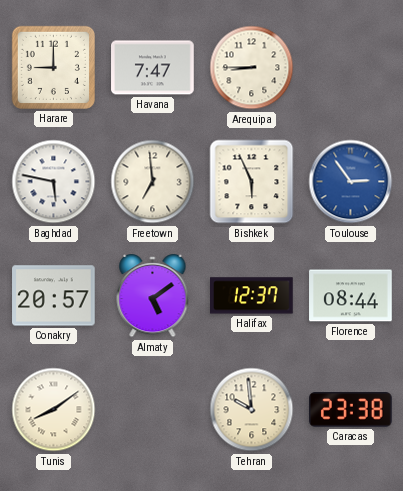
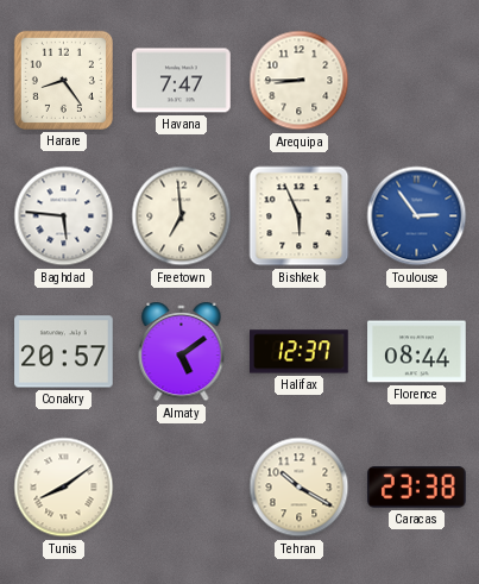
Harare: 9:00 -> 8:24
Baghdad: 5:47 -> 5:46
Tehran: 9:59 -> 10:20
